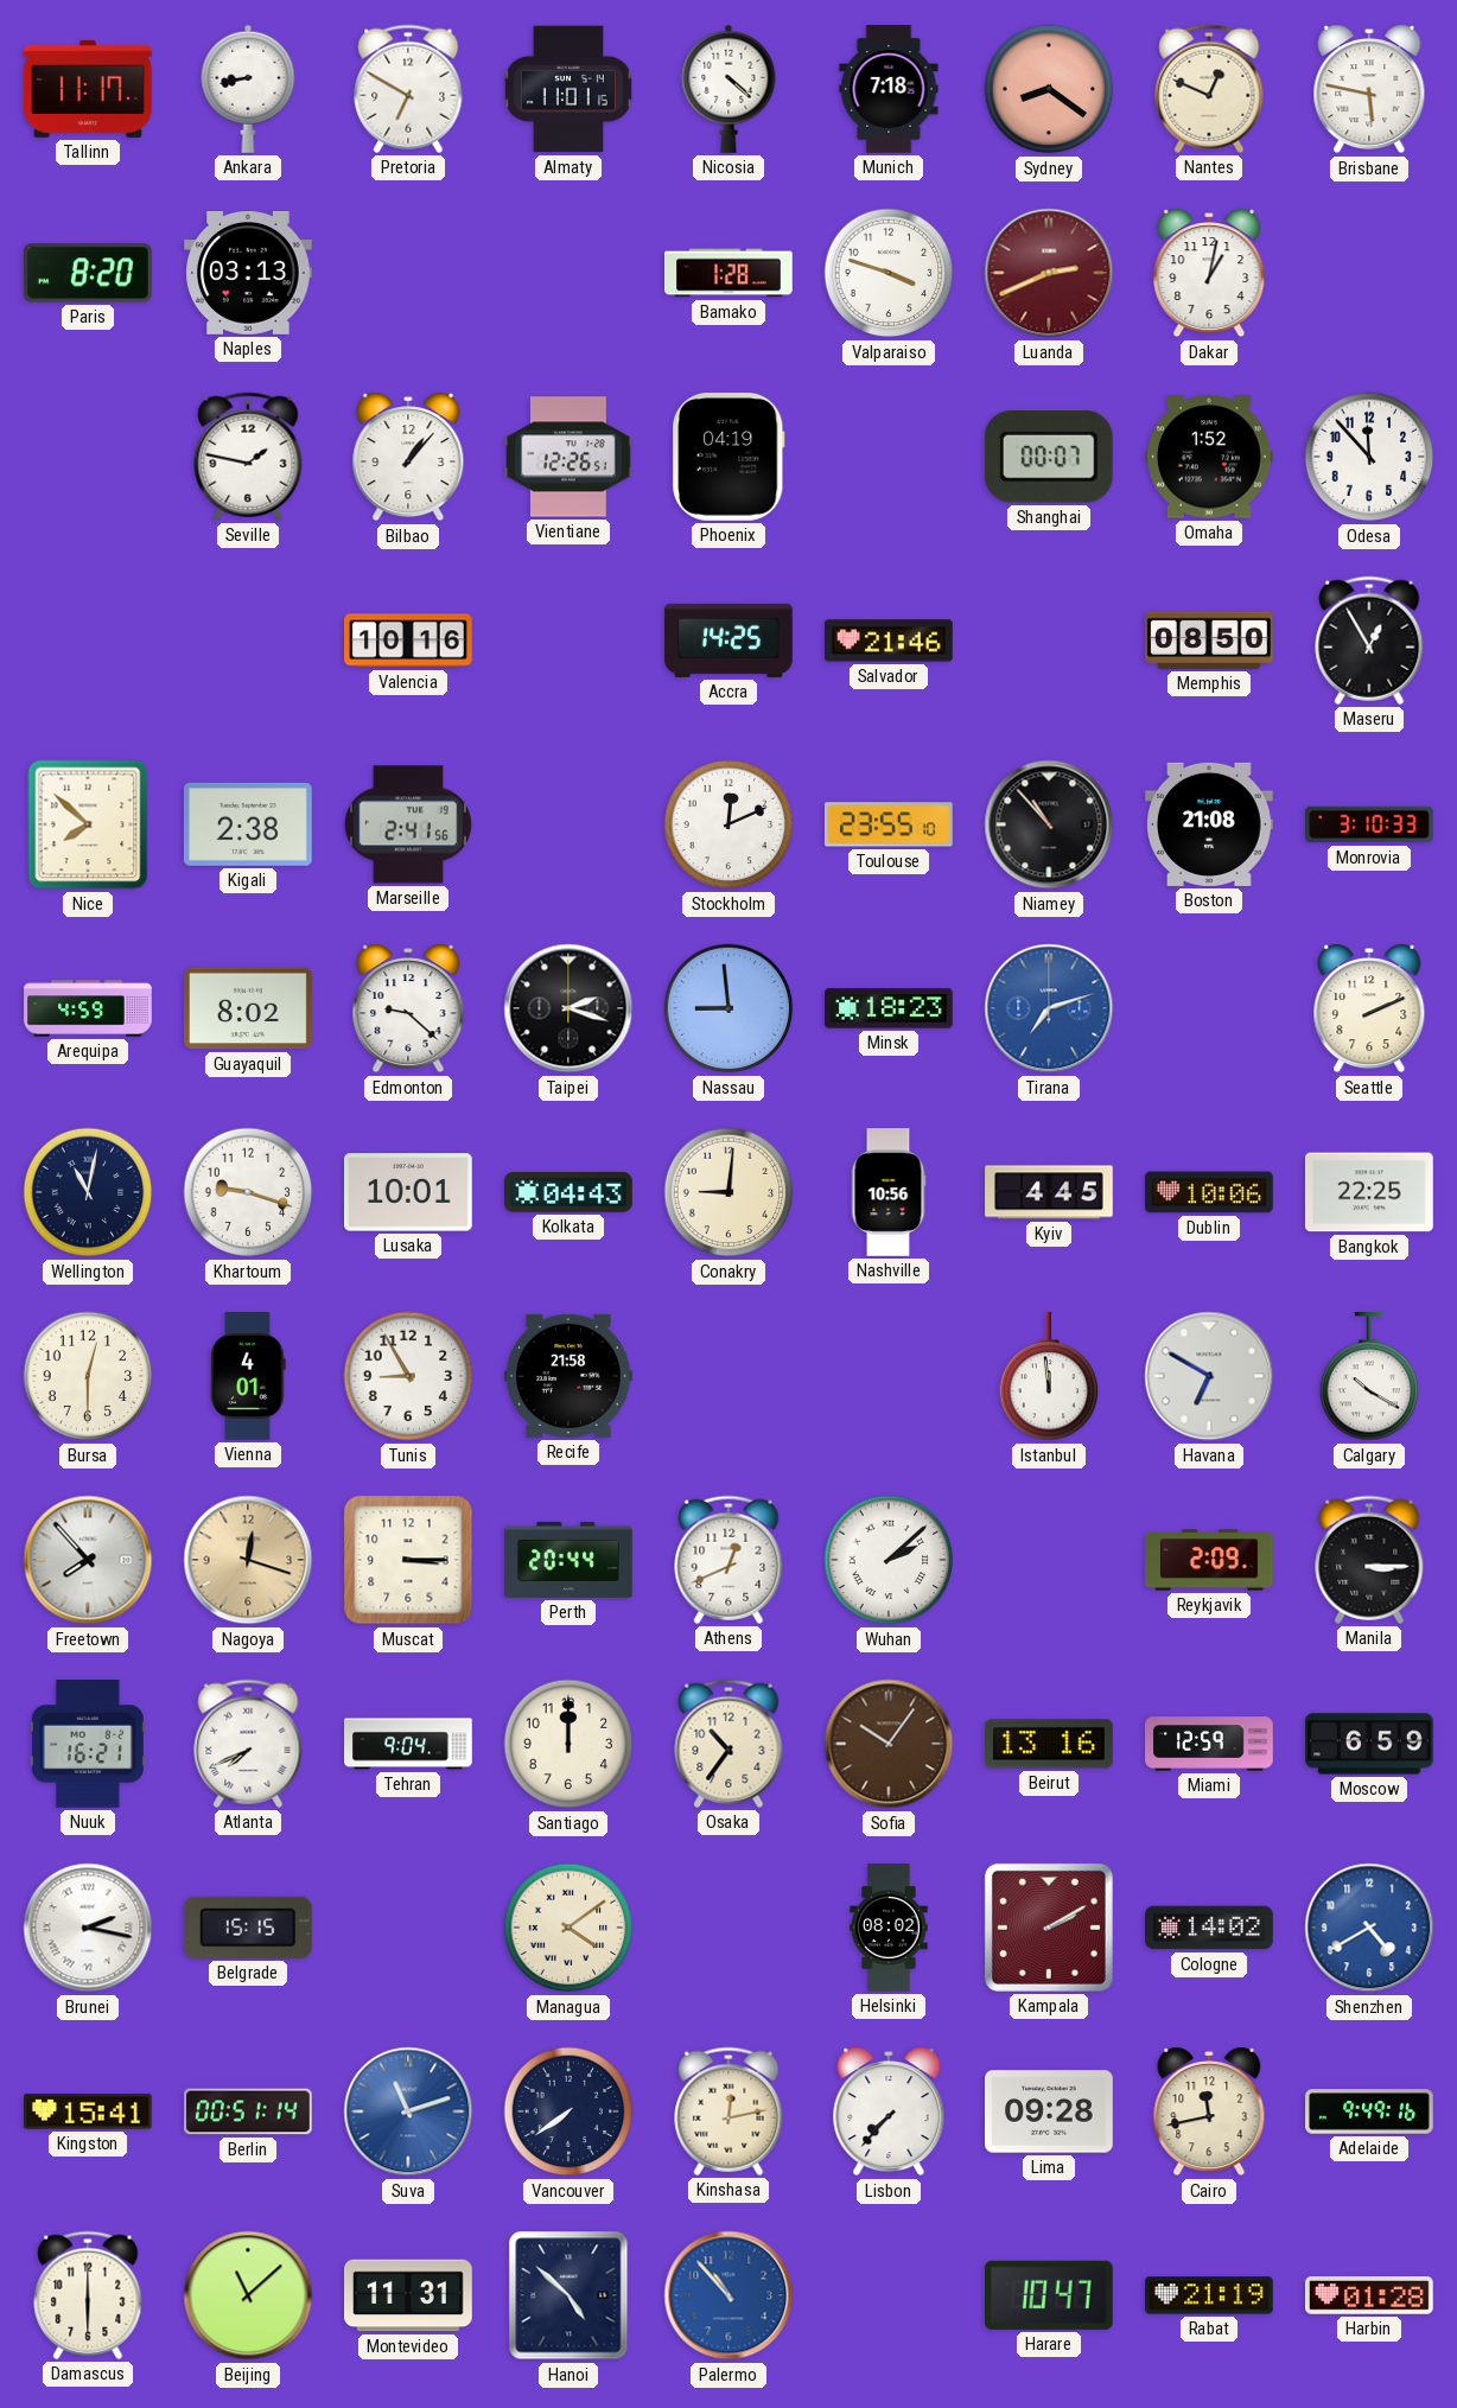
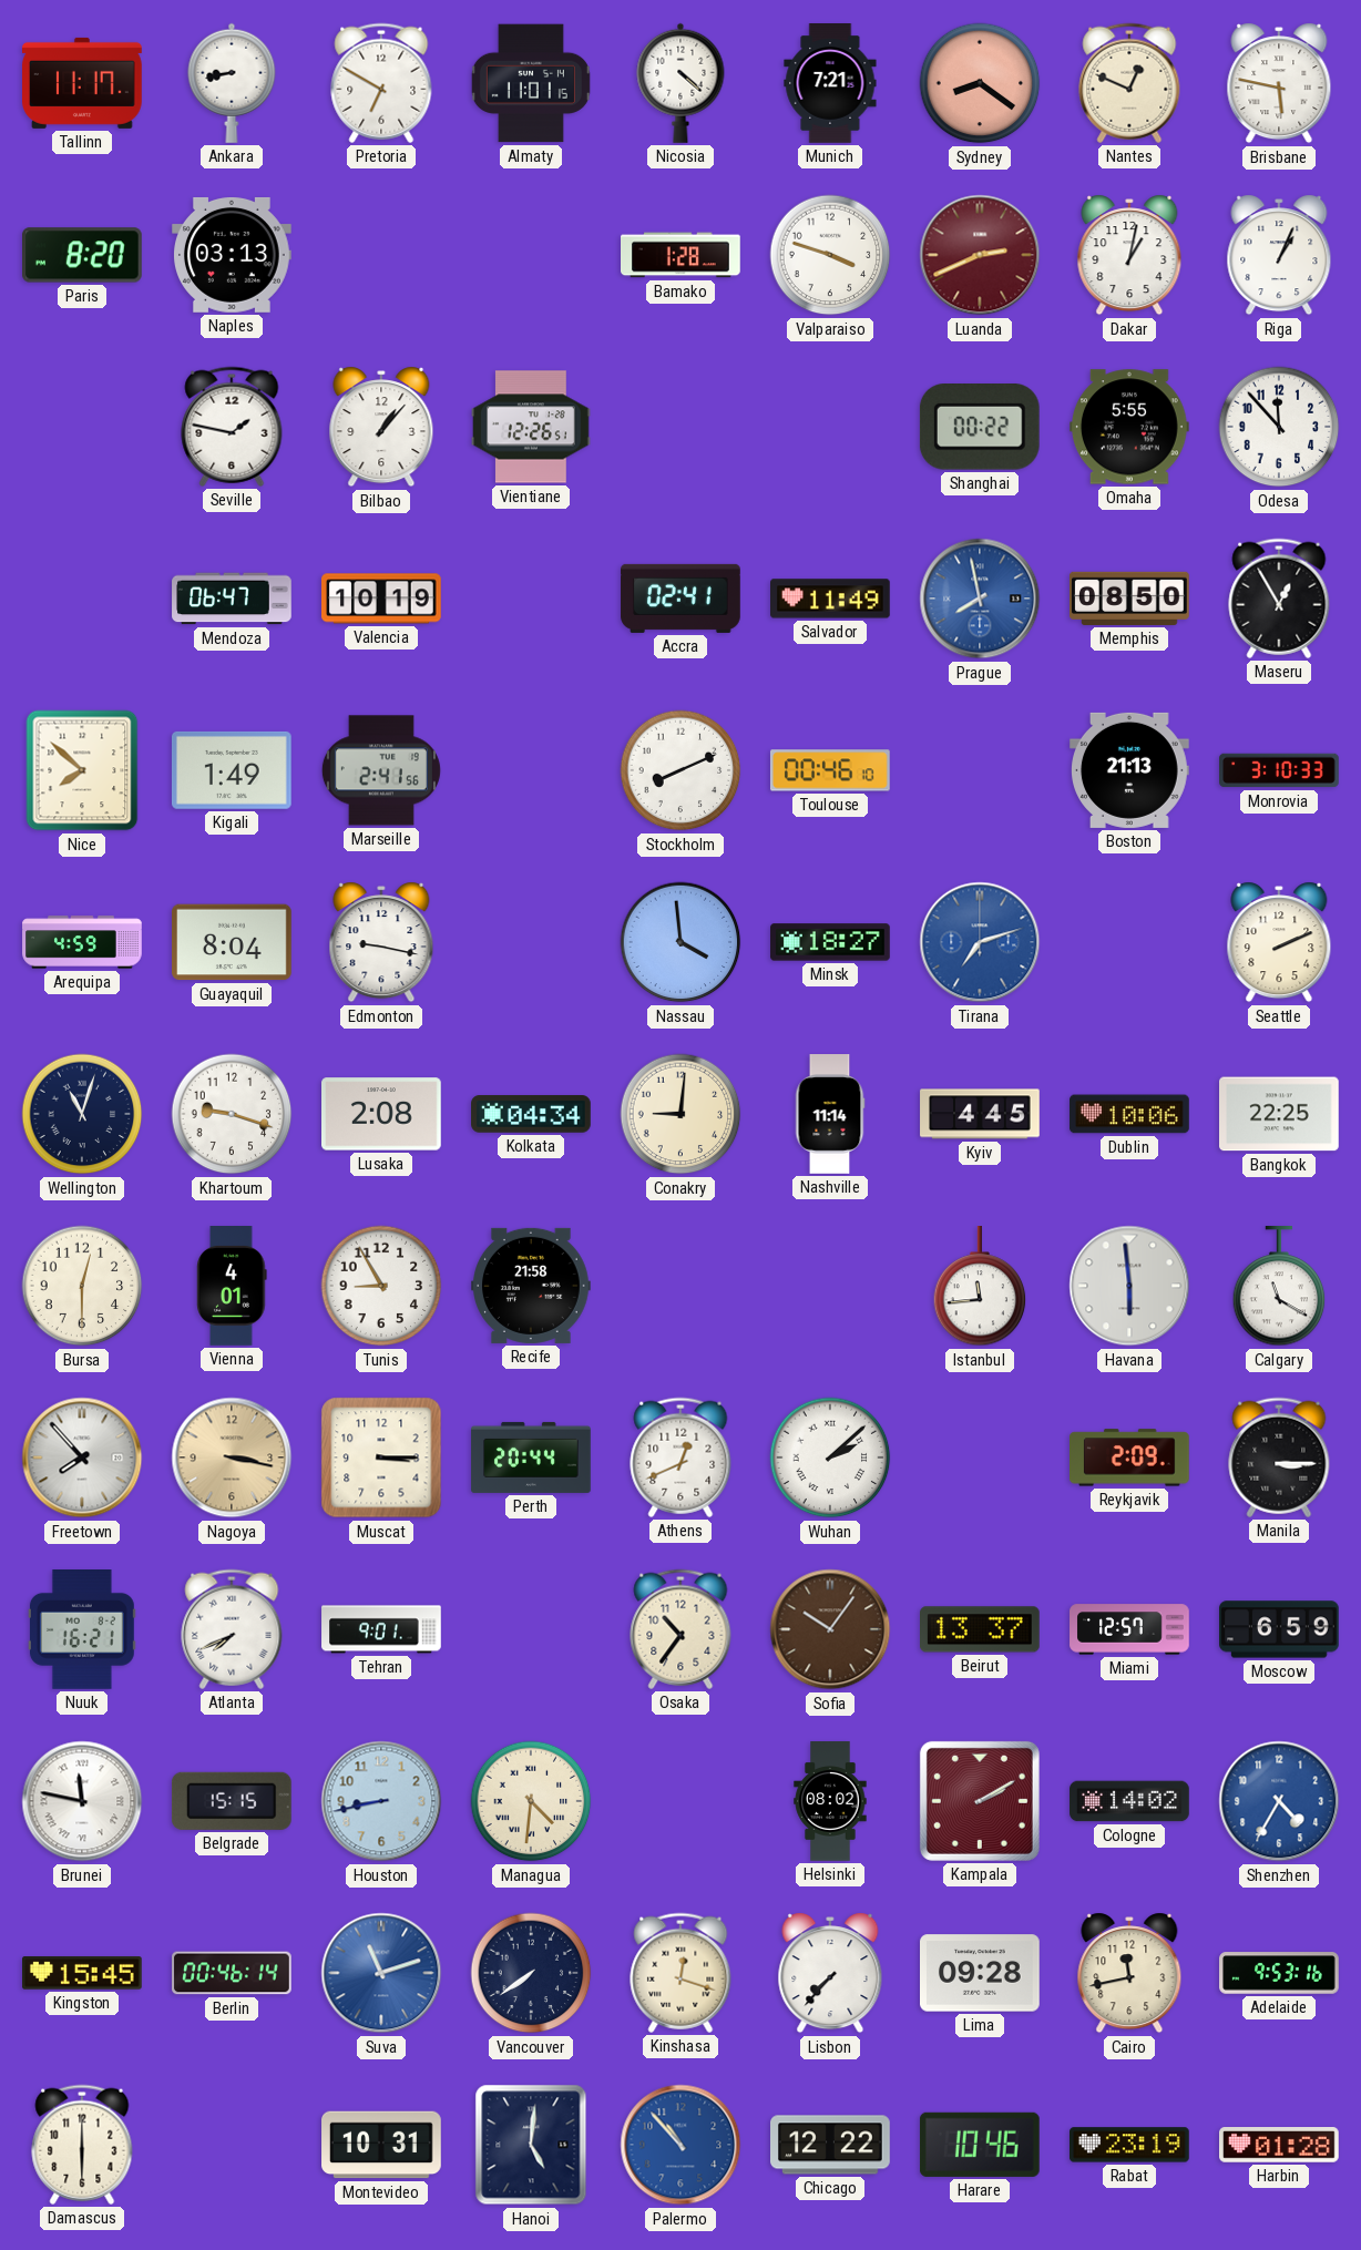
Munich: 7:18 -> 7:21
Riga: none -> 1:04
Phoenix: 04:19 -> none
Shanghai: 00:07 -> 00:22
Omaha: 1:52 -> 5:55
Mendoza: none -> 06:47
Valencia: 10:16 -> 10:19
Accra: 14:25 -> 02:41
Salvador: 21:46 -> 11:49
Prague: none -> 7:58
Kigali: 2:38 -> 1:49
Stockholm: 12:11 -> 8:11
Toulouse: 23:55 -> 00:46
Niamey: 10:53 -> none
Boston: 21:08 -> 21:13
Guayaquil: 8:02 -> 8:04
Edmonton: 9:22 -> 9:17
Taipei: 2:18 -> none
Nassau: 8:59 -> 3:59
Minsk: 18:23 -> 18:27
Wellington: 11:02 -> 11:03
Lusaka: 10:01 -> 2:08
Kolkata: 04:43 -> 04:34
Nashville: 10:56 -> 11:14
Istanbul: 11:59 -> 11:44
Havana: 6:50 -> 5:59
Calgary: 10:20 -> 11:20
Nagoya: 12:18 -> 3:17
Tehran: 9:04 -> 9:01
Santiago: 12:00 -> none
Beirut: 13:16 -> 13:37
Miami: 12:59 -> 12:57
Brunei: 2:17 -> 11:47
Houston: none -> 8:43
Managua: 4:09 -> 4:31
Shenzhen: 4:40 -> 4:35
Kingston: 15:41 -> 15:45
Berlin: 00:51 -> 00:46
Kinshasa: 12:13 -> 12:18
Adelaide: 9:49 -> 9:53
Beijing: 11:08 -> none
Montevideo: 11:31 -> 10:31
Hanoi: 4:52 -> 5:01
Chicago: none -> 12:22
Harare: 10:47 -> 10:46
Rabat: 21:19 -> 23:19
